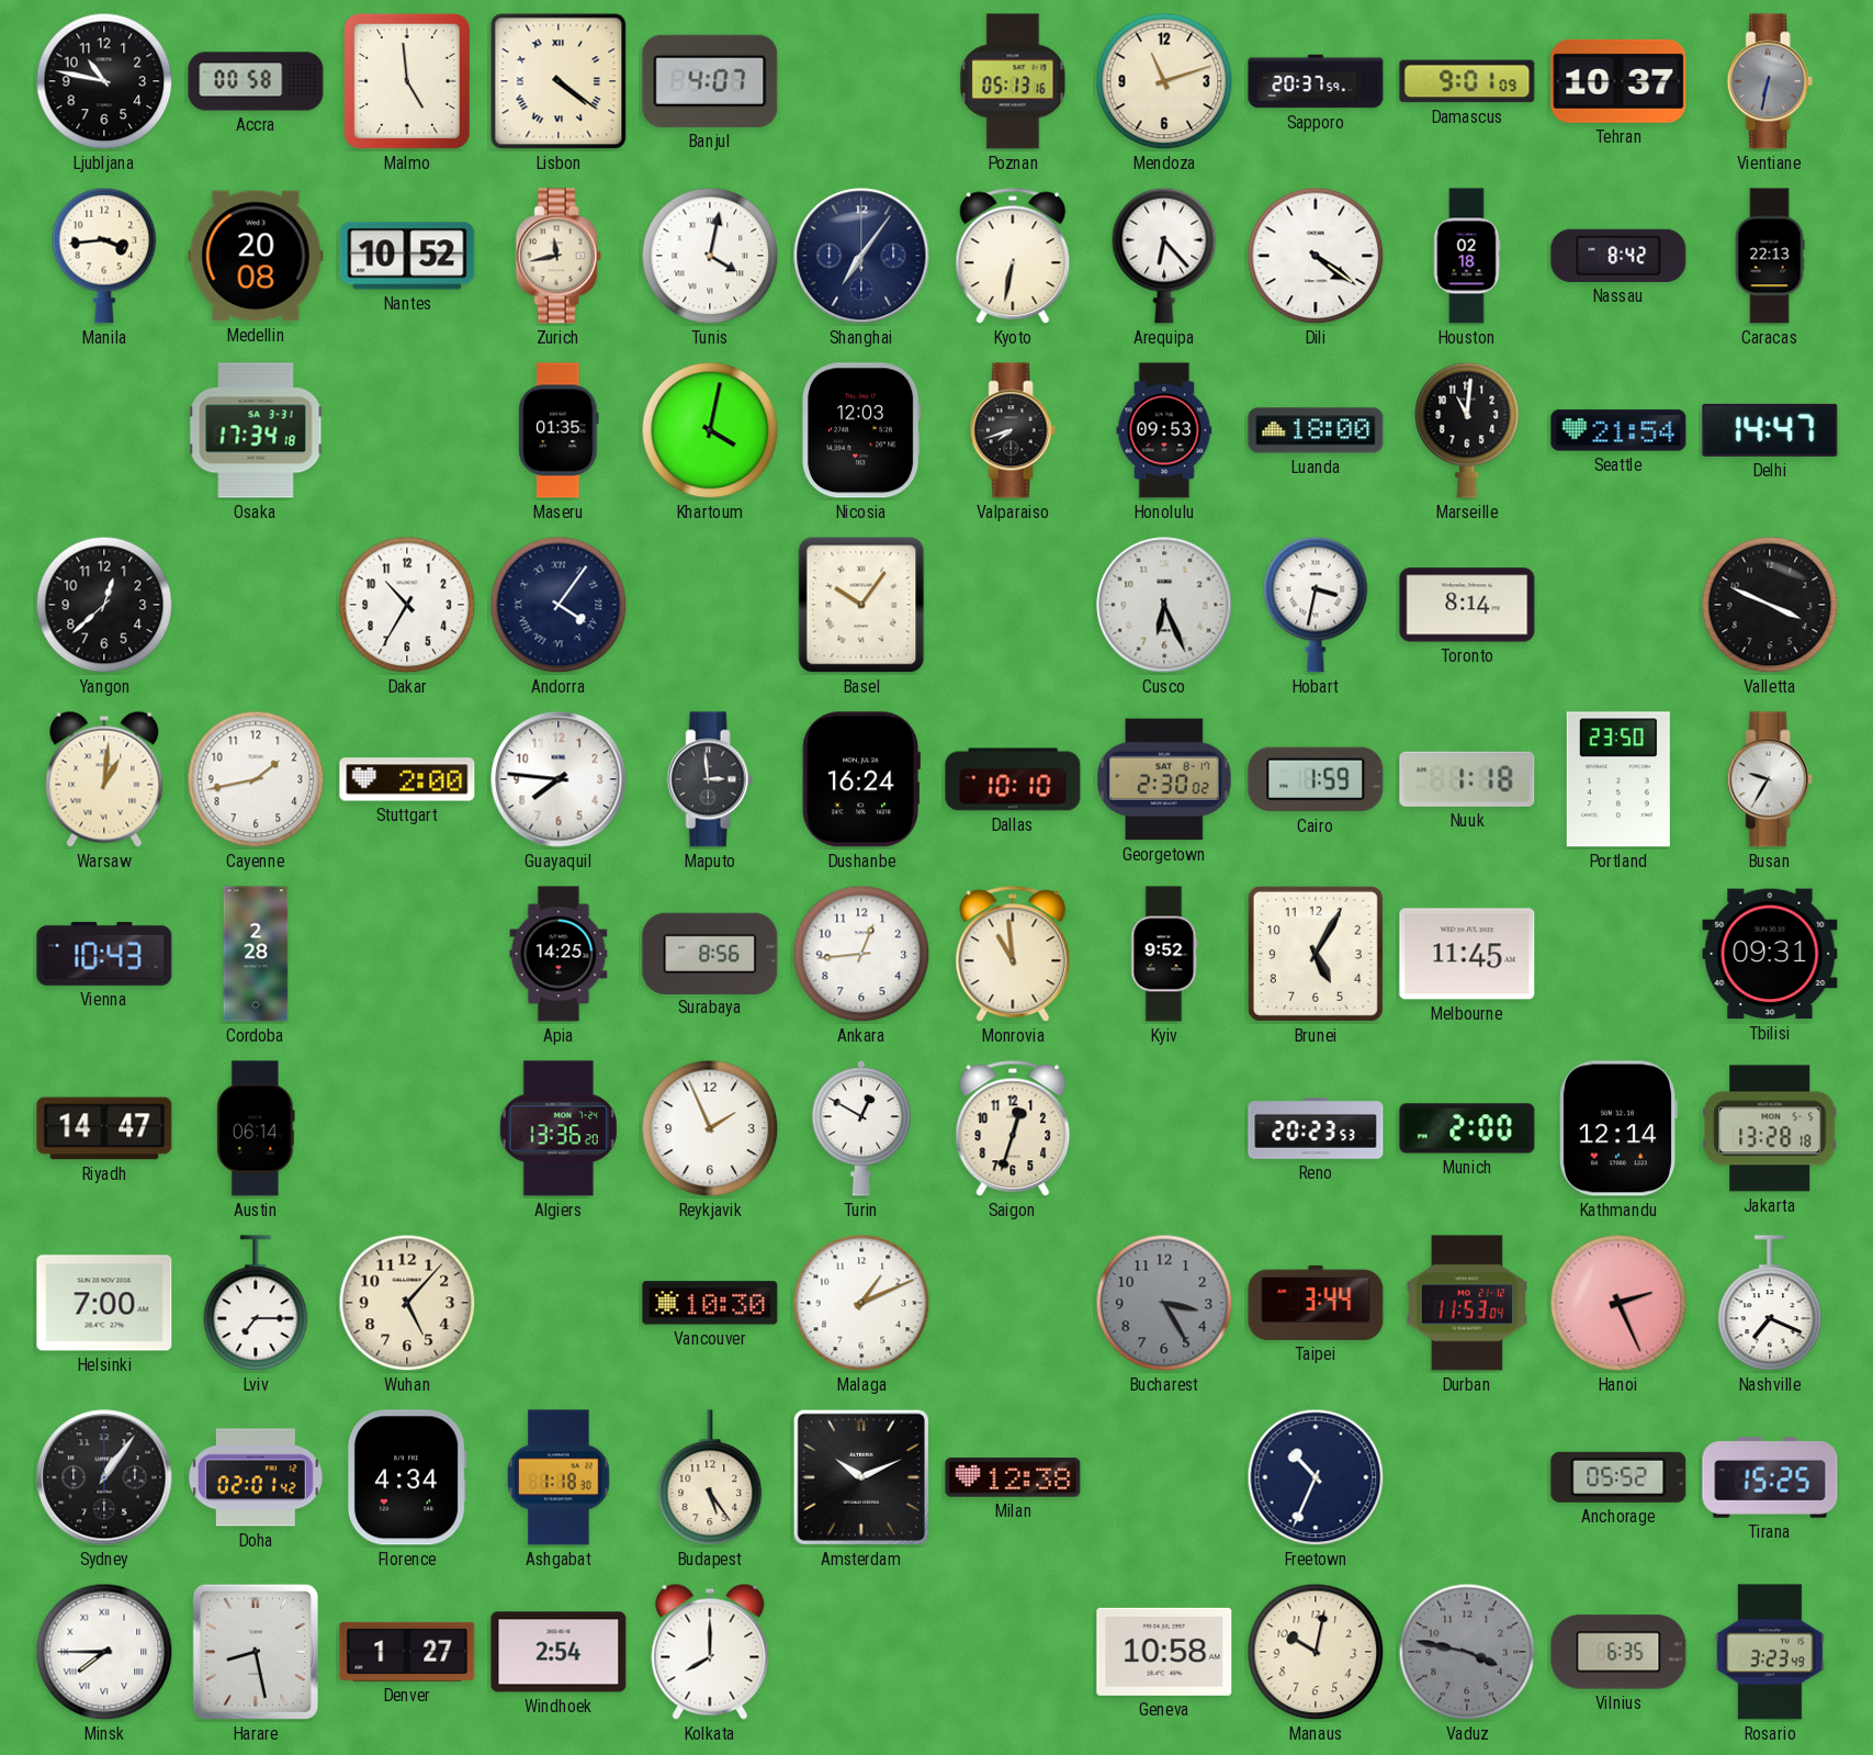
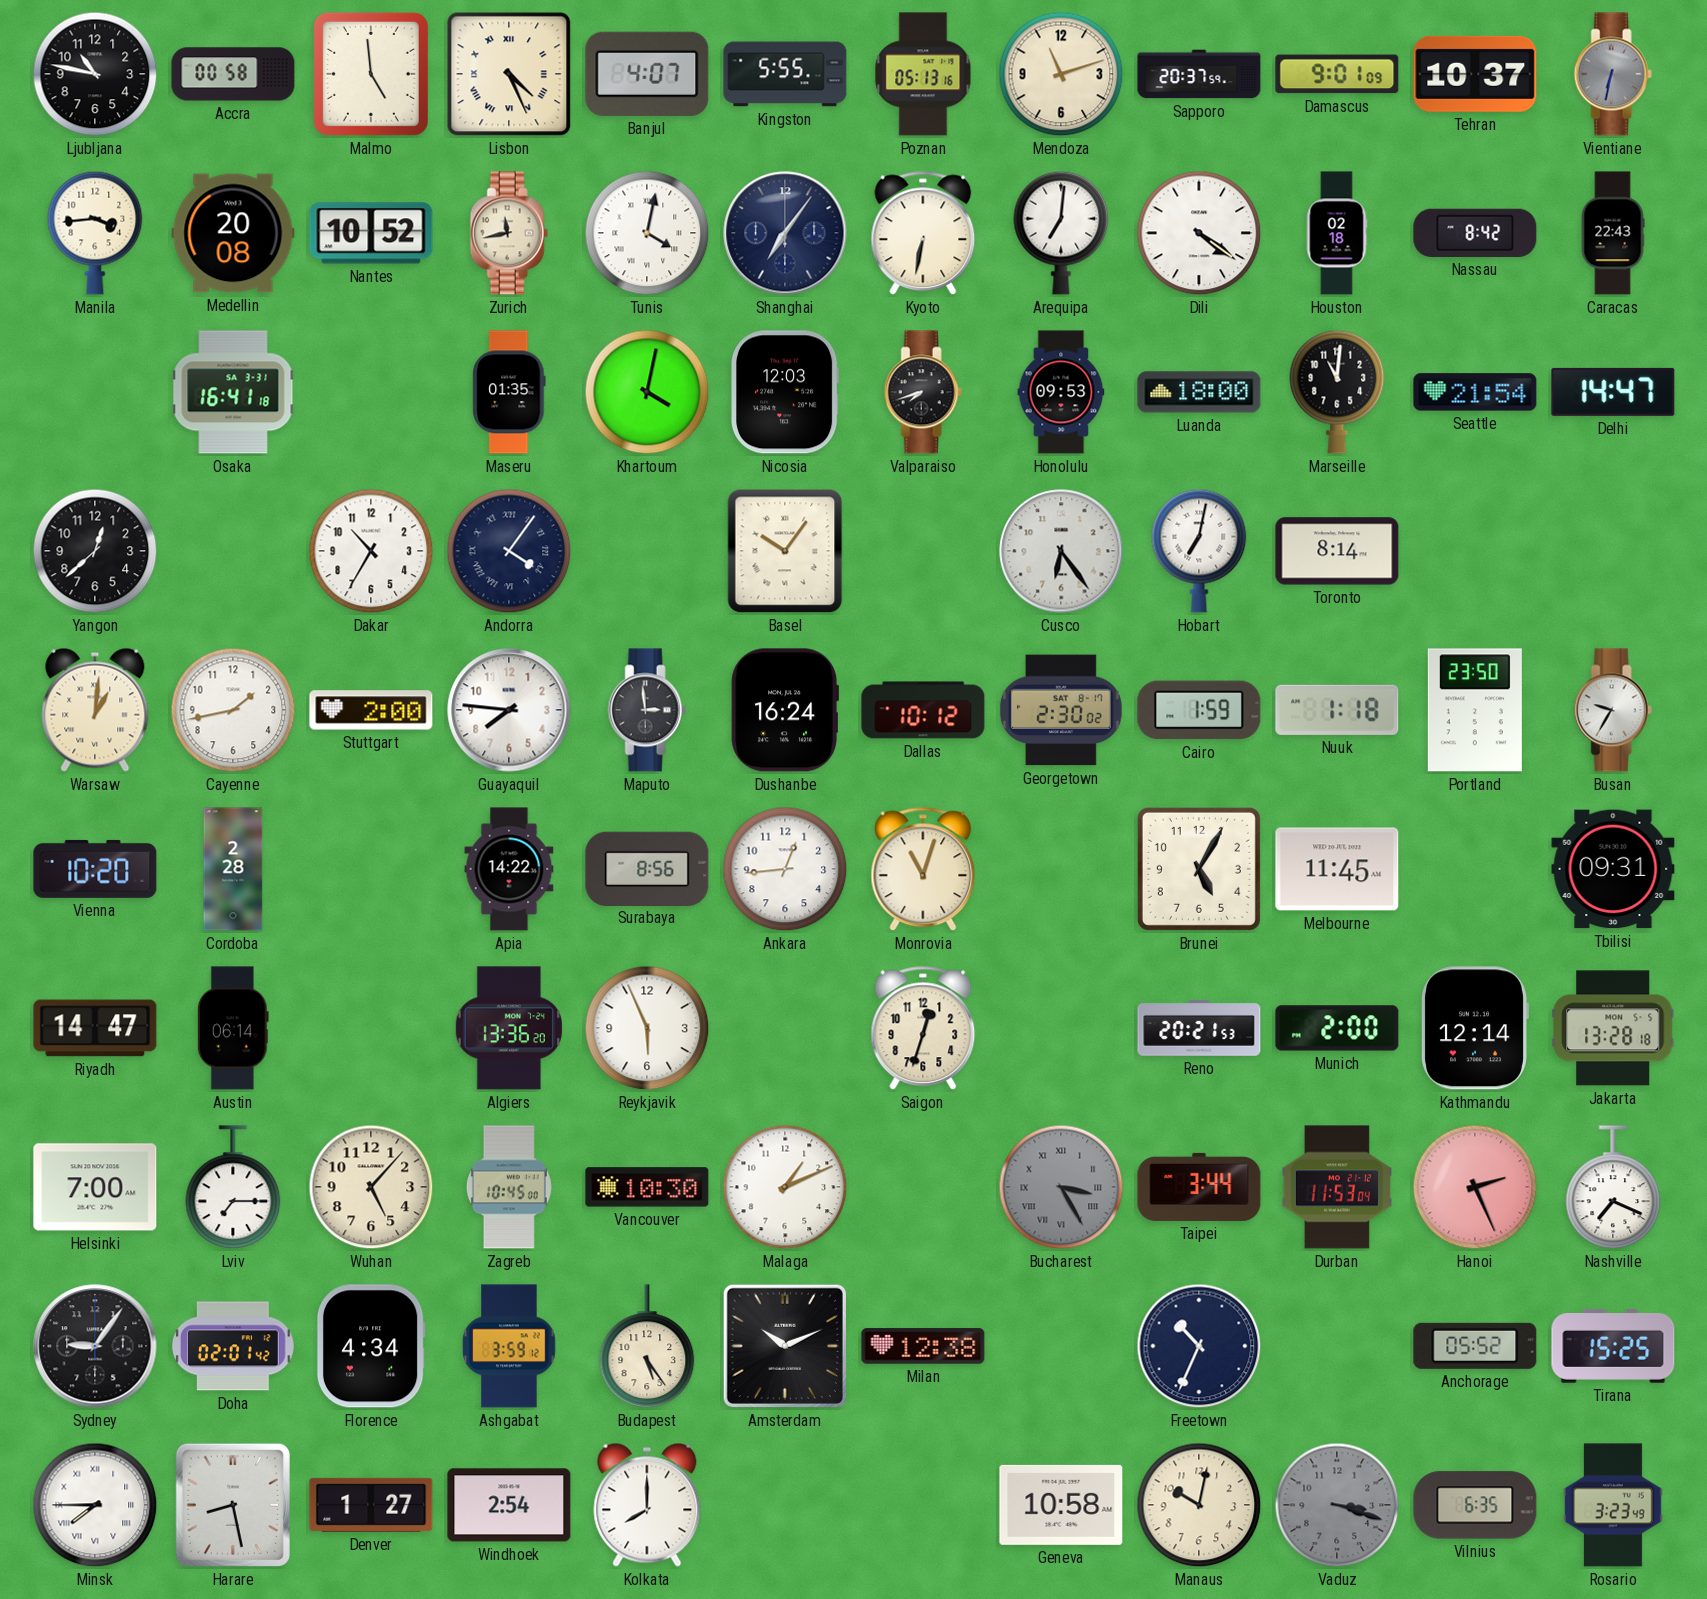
Lisbon: 4:21 -> 4:26
Kingston: none -> 5:55
Arequipa: 6:23 -> 7:01
Caracas: 22:13 -> 22:43
Osaka: 17:34 -> 16:41
Cusco: 6:26 -> 6:24
Hobart: 3:32 -> 7:02
Valletta: 3:49 -> none
Dallas: 10:10 -> 10:12
Vienna: 10:43 -> 10:20
Apia: 14:25 -> 14:22
Monrovia: 10:59 -> 11:03
Kyiv: 9:52 -> none
Reykjavik: 1:56 -> 5:56
Turin: 12:50 -> none
Reno: 20:23 -> 20:21
Zagreb: none -> 10:45
Bucharest numerals: Arabic -> Roman
Sydney: 1:06 -> 9:06
Ashgabat: 1:18 -> 3:59
Vaduz: 3:47 -> 3:18
